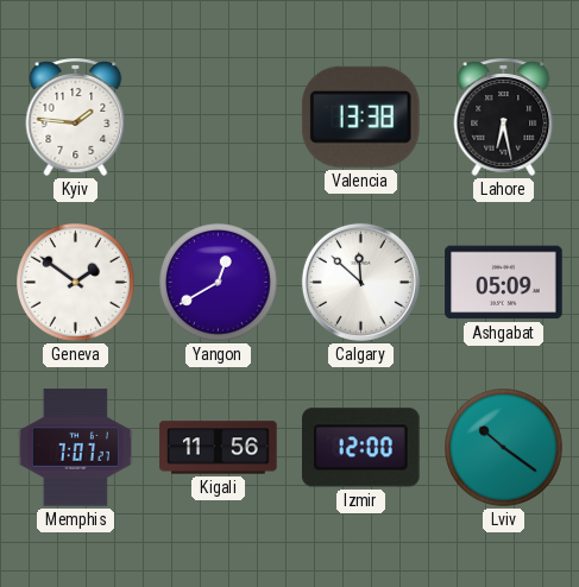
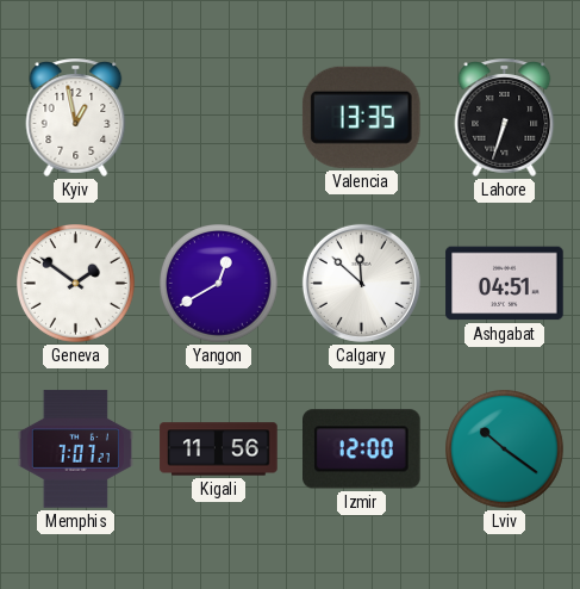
Kyiv: 1:46 -> 12:58
Valencia: 13:38 -> 13:35
Lahore: 6:28 -> 6:33
Ashgabat: 05:09 -> 04:51
